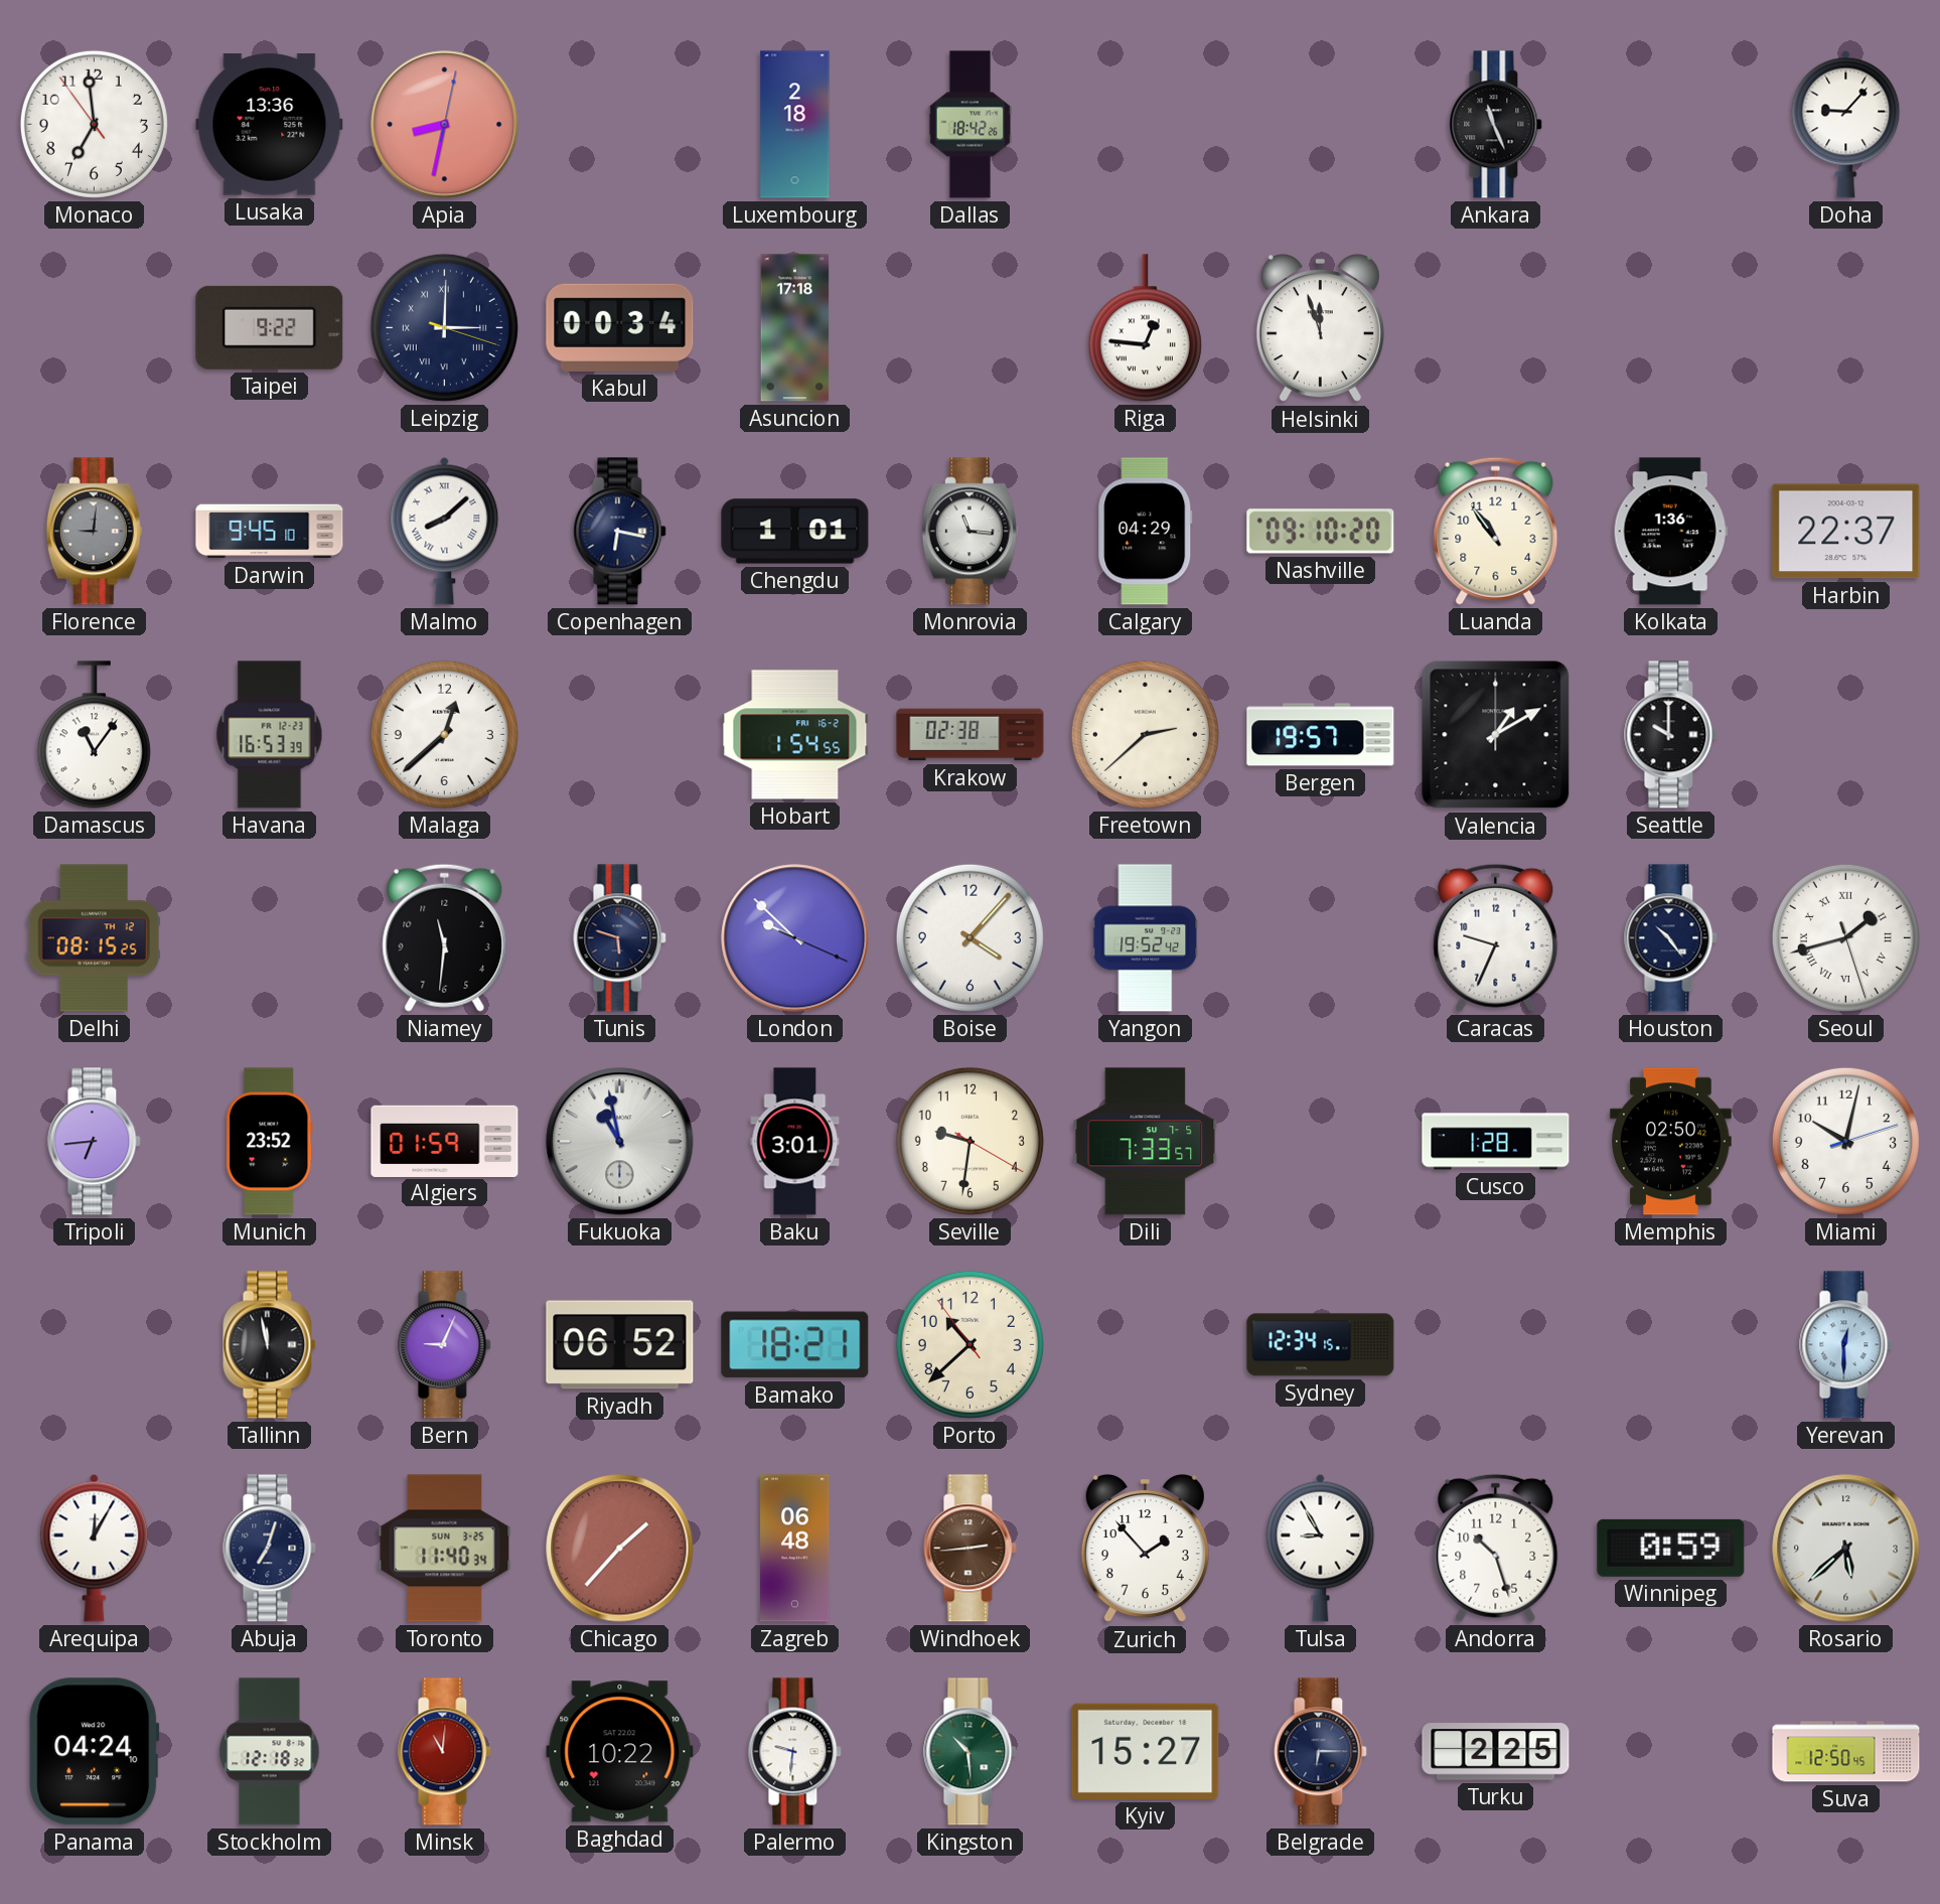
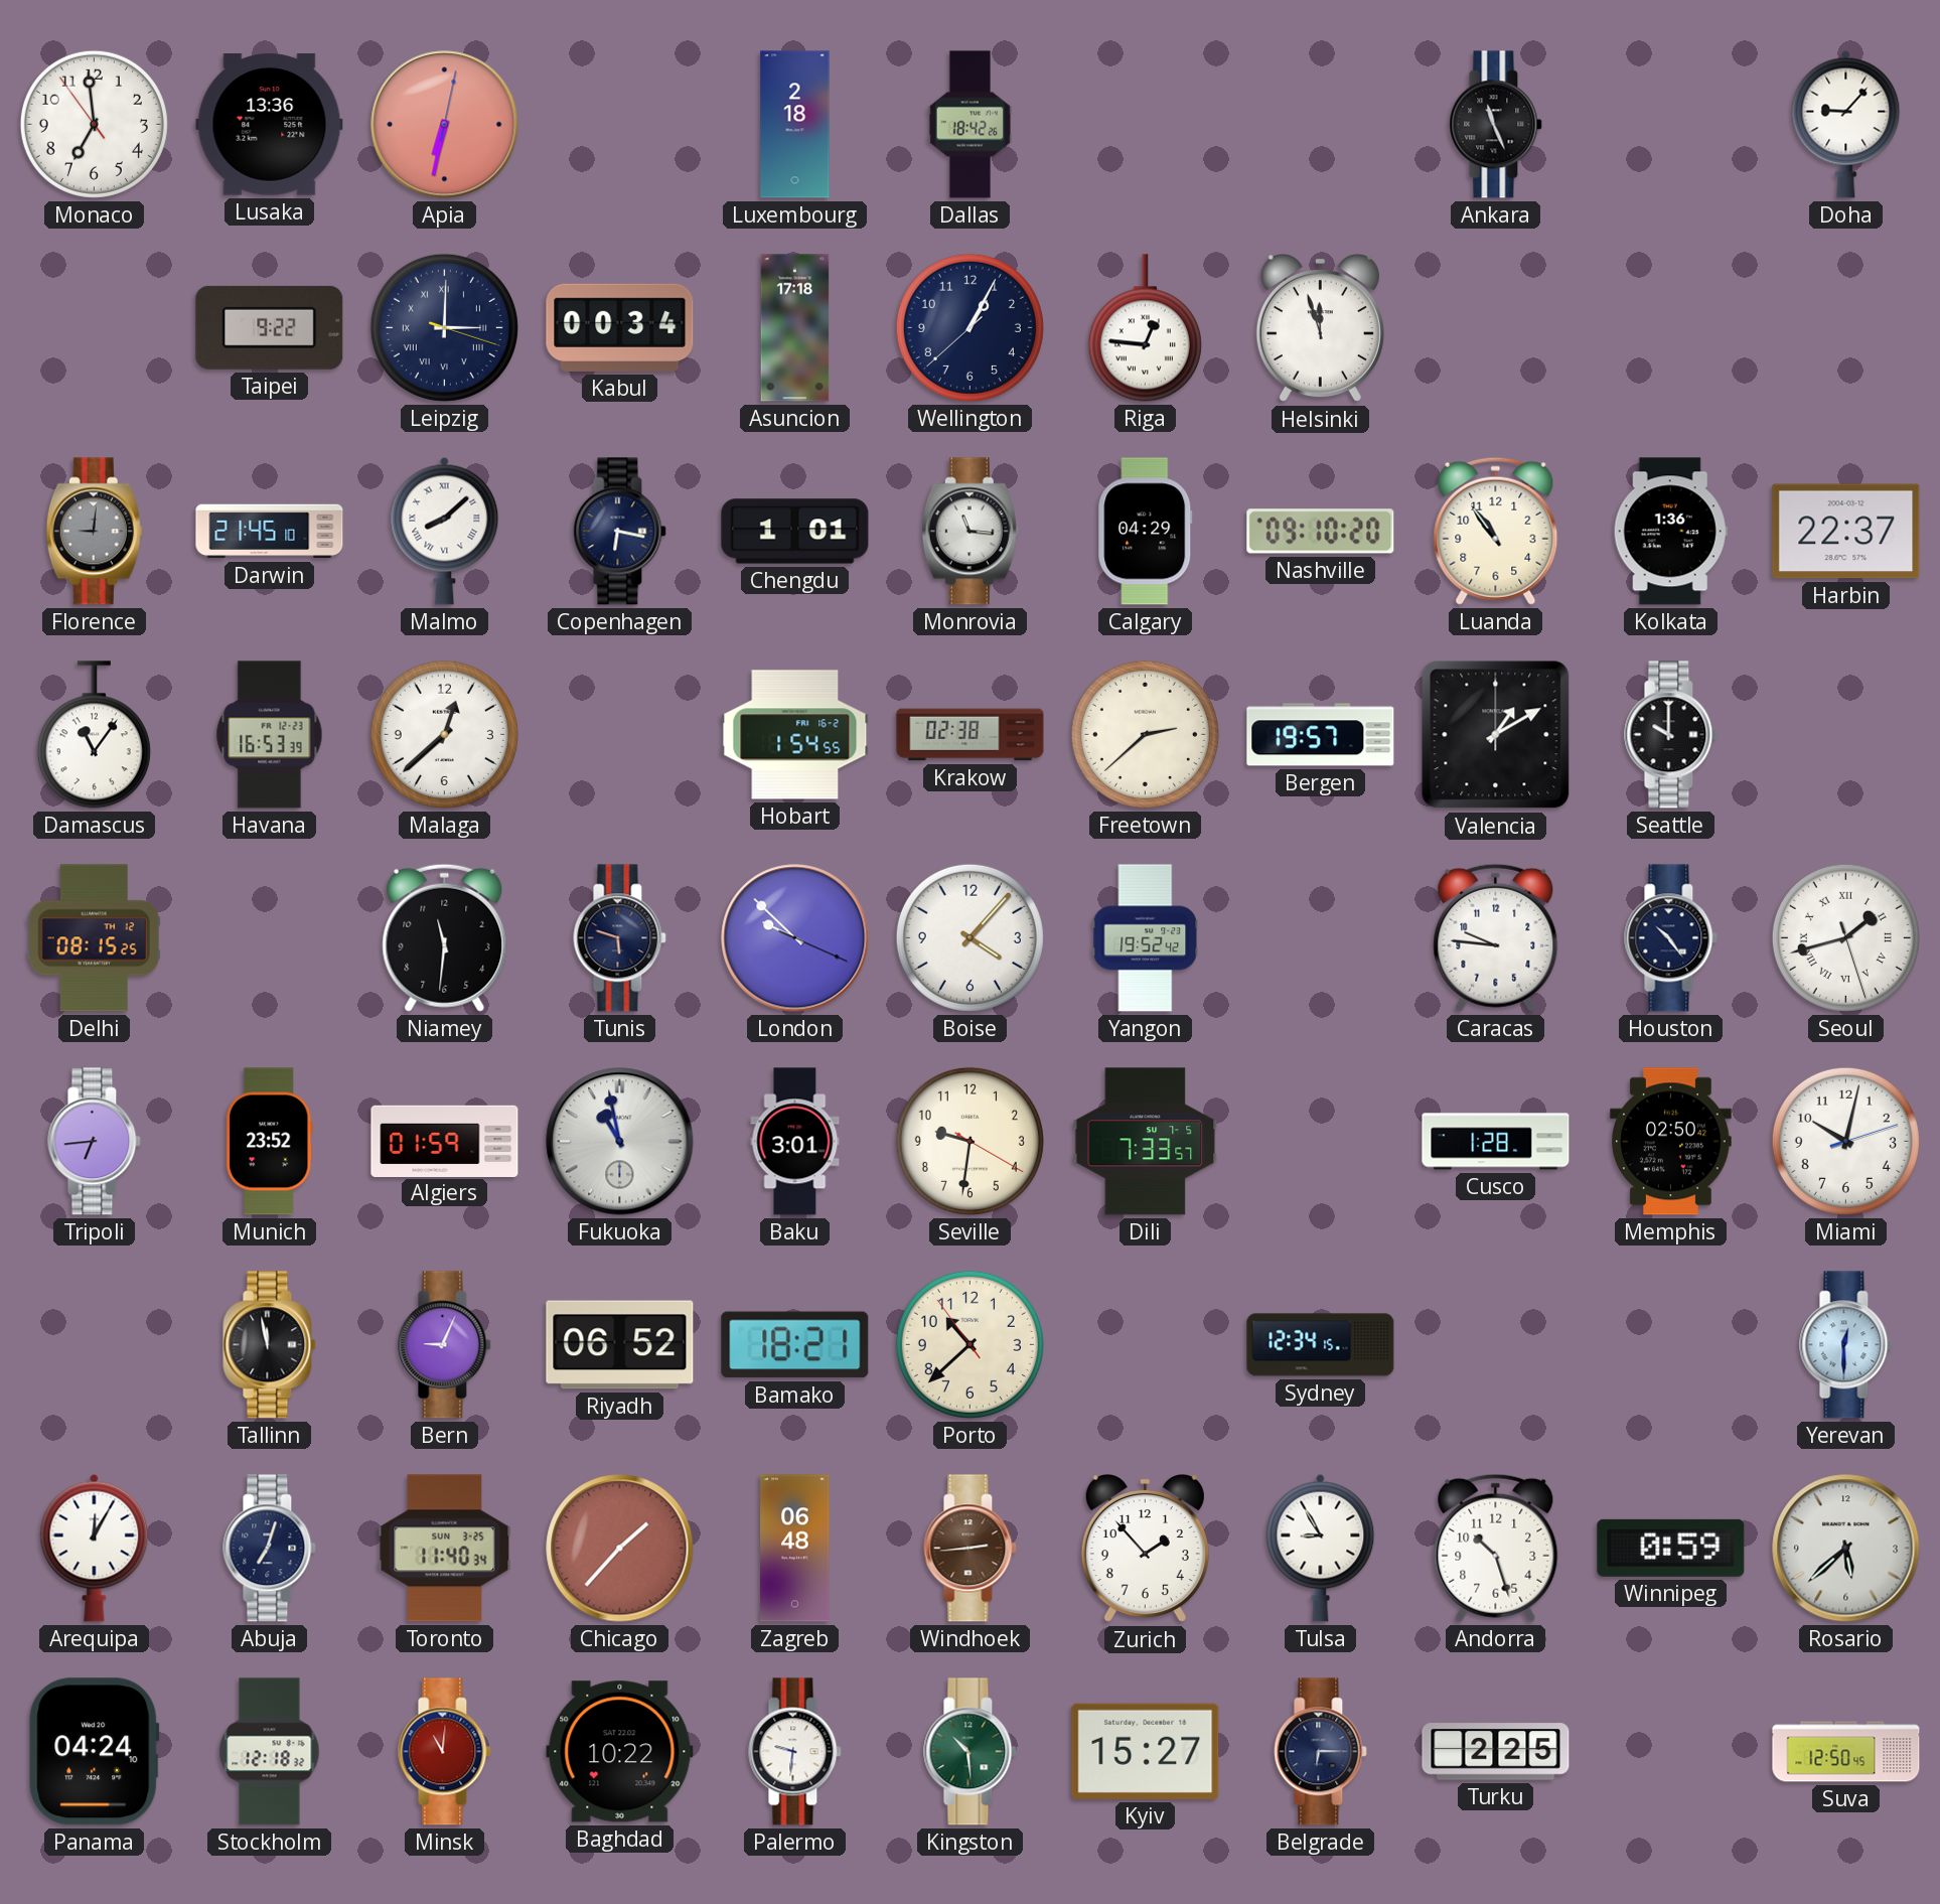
Apia: 8:32 -> 6:32
Wellington: none -> 1:04
Darwin: 9:45 -> 21:45
Caracas: 9:34 -> 9:46
